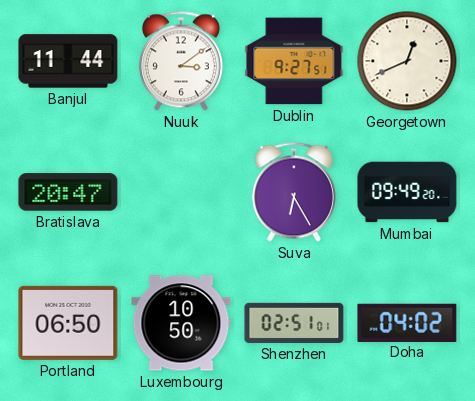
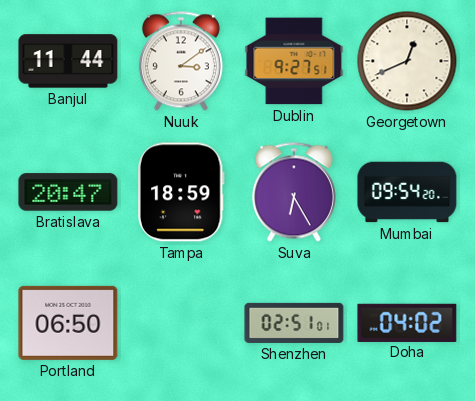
Tampa: none -> 18:59
Mumbai: 09:49 -> 09:54
Luxembourg: 10:50 -> none
